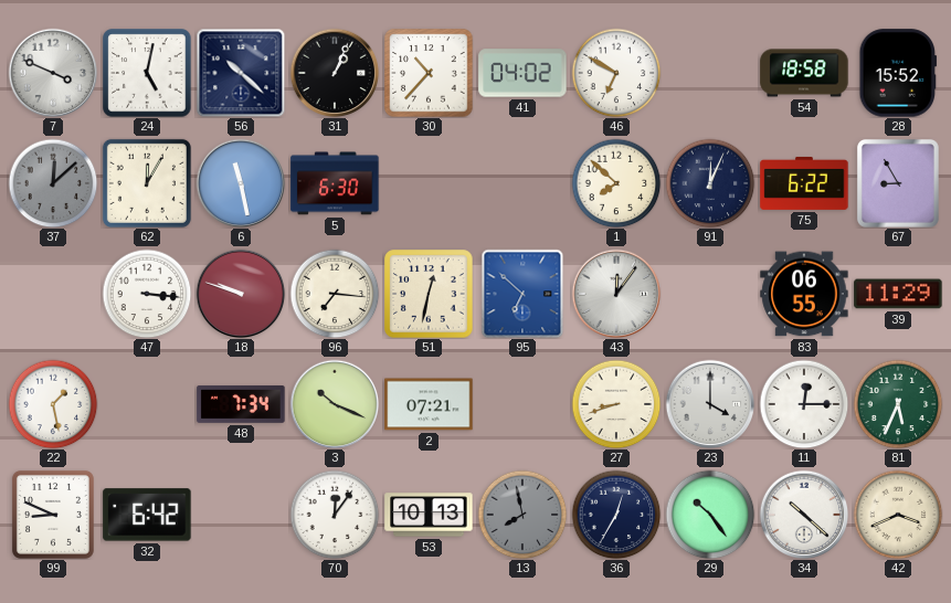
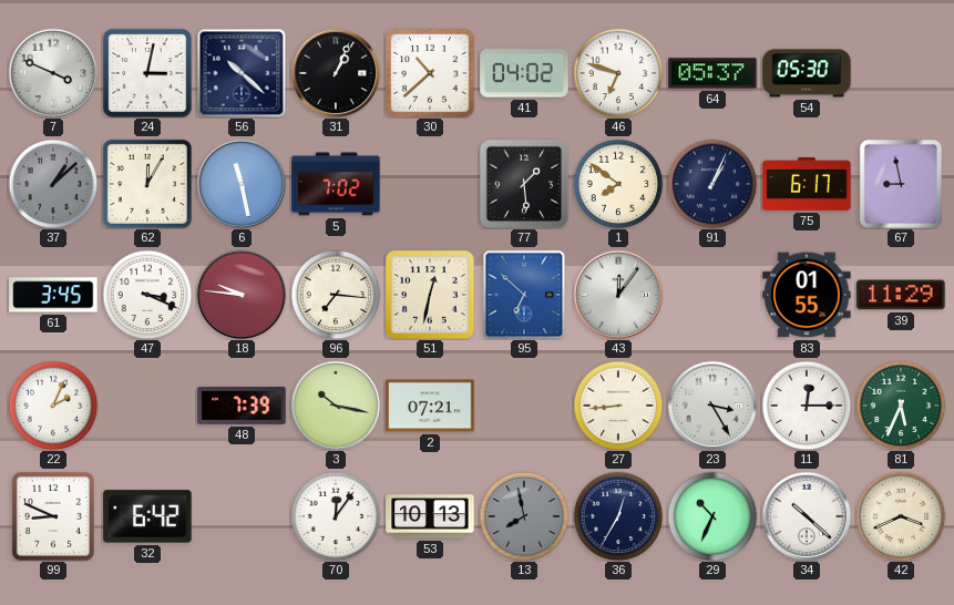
24: 5:02 -> 3:02
30: 10:37 -> 10:38
46: 6:50 -> 6:48
64: none -> 05:37
54: 18:58 -> 05:30
28: 15:52 -> none
37: 12:08 -> 1:08
5: 6:30 -> 7:02
77: none -> 1:29
1: 7:52 -> 7:51
91: 12:04 -> 1:04
75: 6:22 -> 6:17
67: 8:55 -> 8:58
61: none -> 3:45
47: 3:16 -> 3:19
18: 9:48 -> 9:46
83: 06:55 -> 01:55
22: 1:28 -> 2:04
48: 7:34 -> 7:39
3: 10:19 -> 10:17
27: 8:42 -> 8:44
23: 4:00 -> 3:25
29: 10:24 -> 10:34
